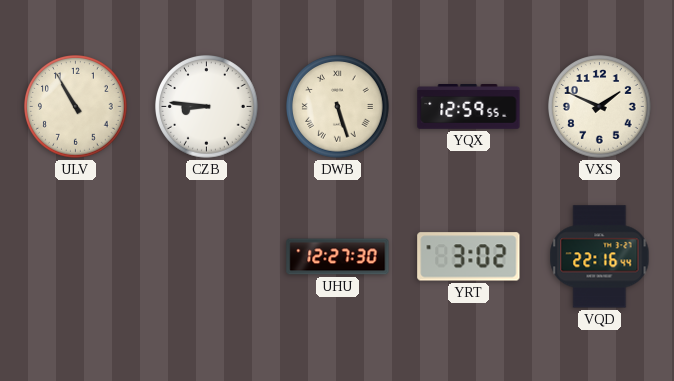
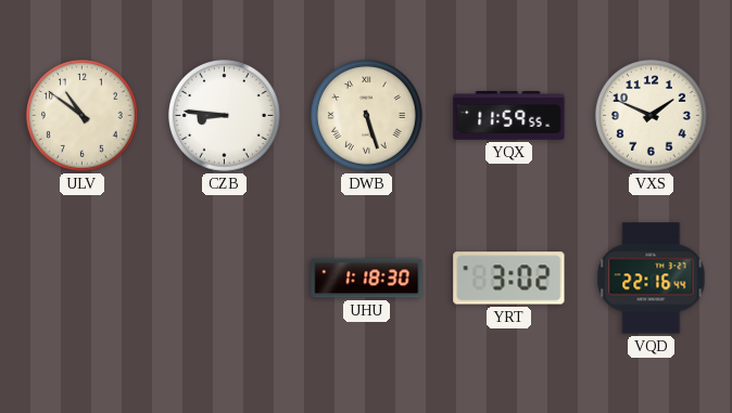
ULV: 10:55 -> 10:51
YQX: 12:59 -> 11:59
UHU: 12:27 -> 1:18
